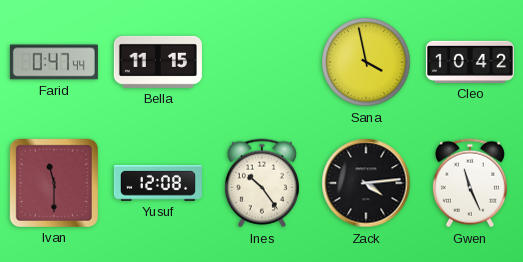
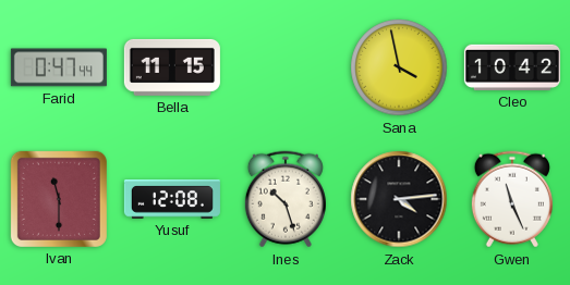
Ines: 10:24 -> 10:27
